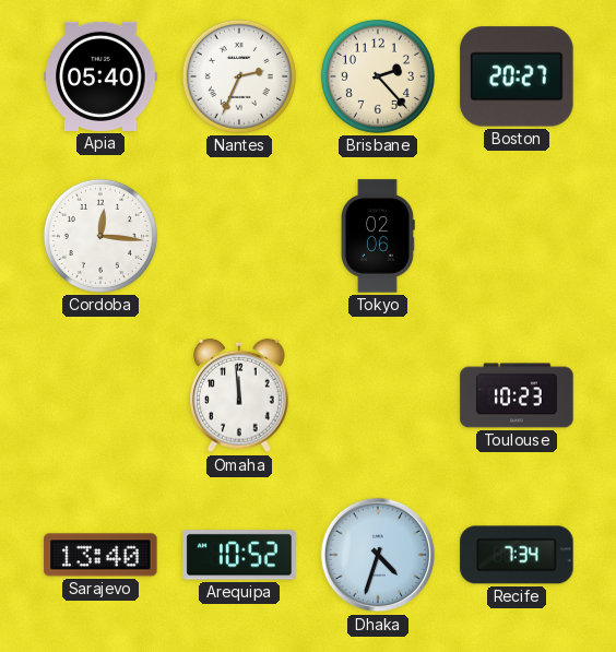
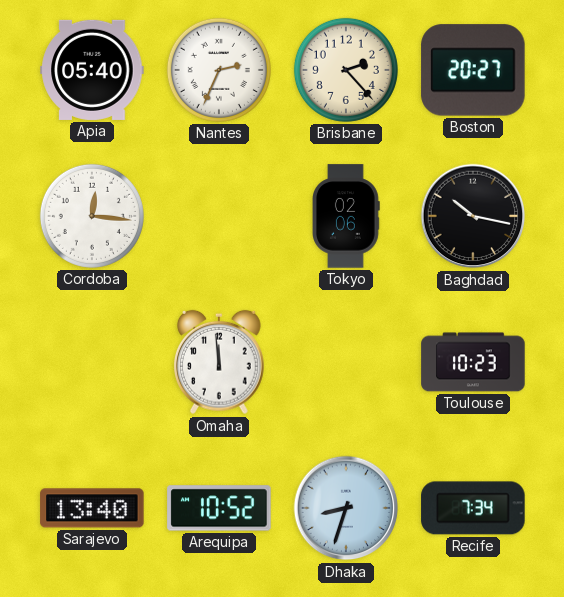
Baghdad: none -> 10:17
Dhaka: 4:33 -> 8:33
